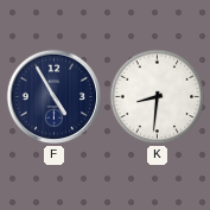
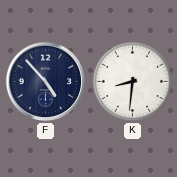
F: 4:55 -> 4:53
